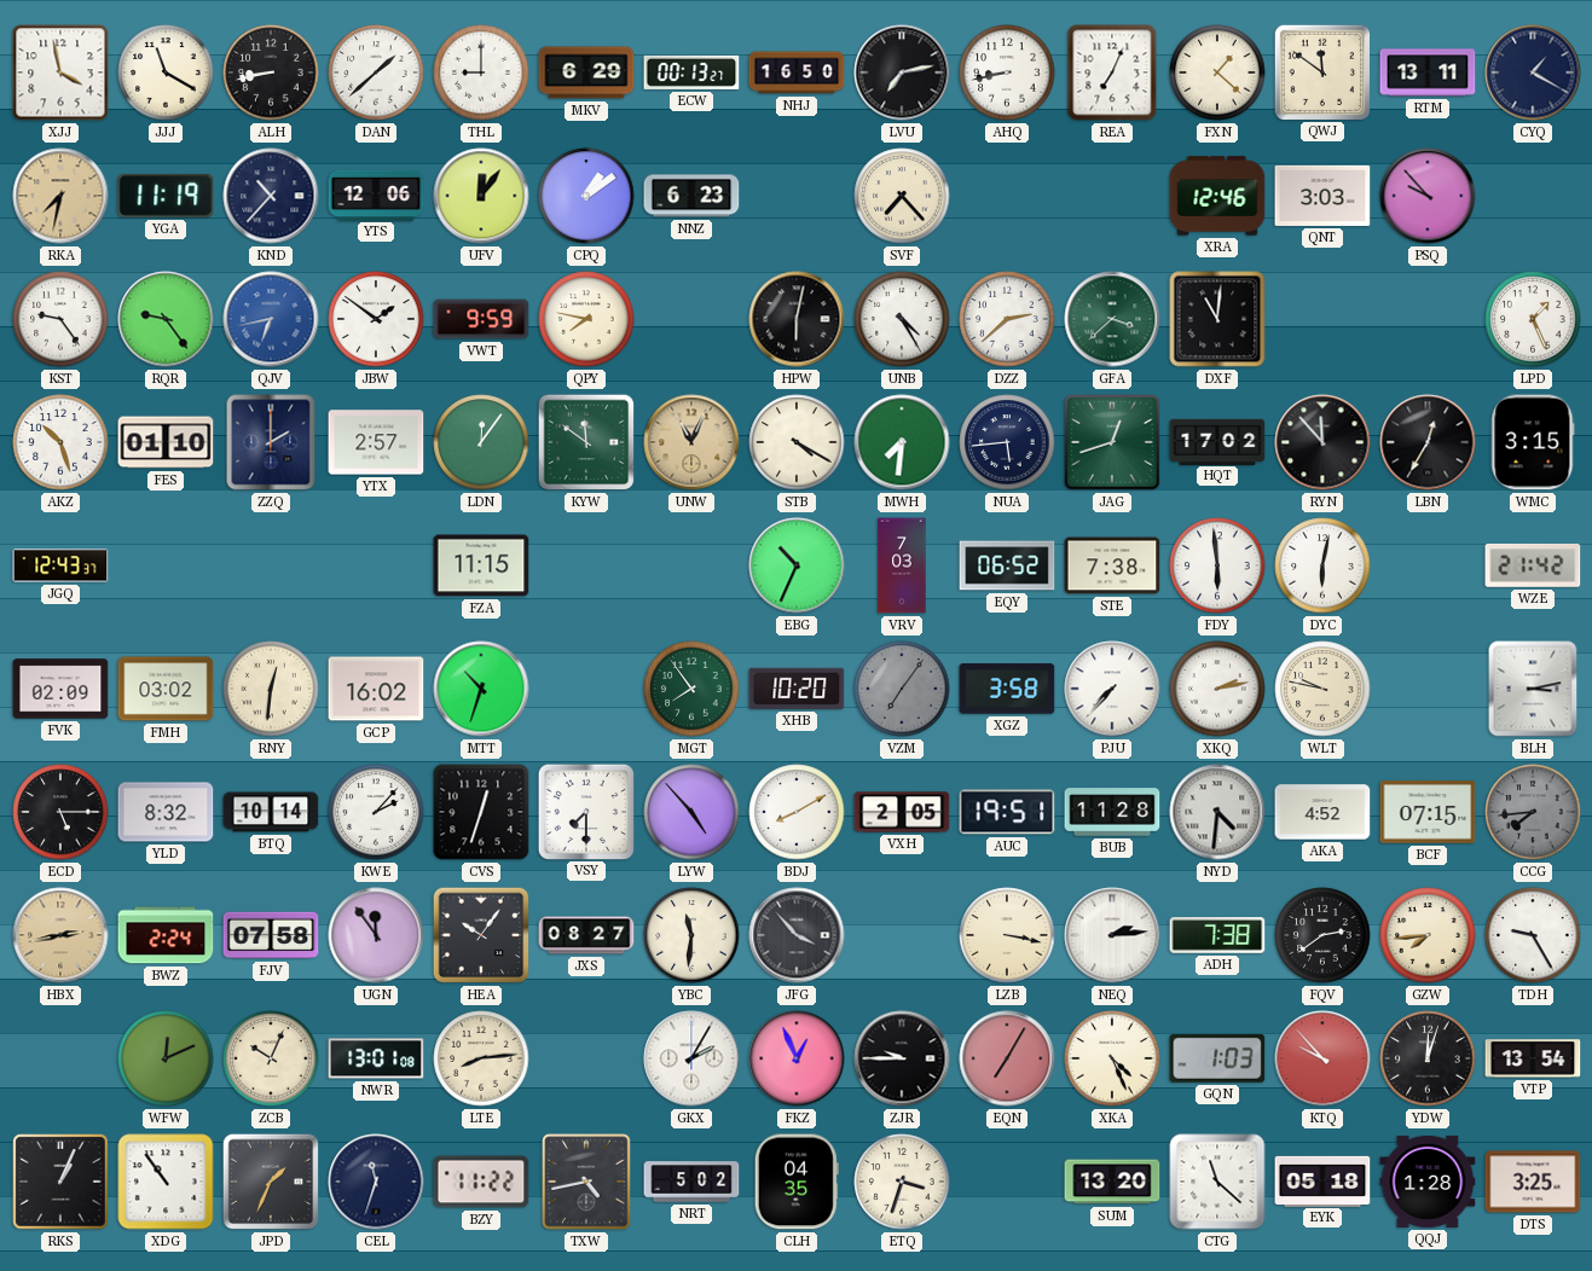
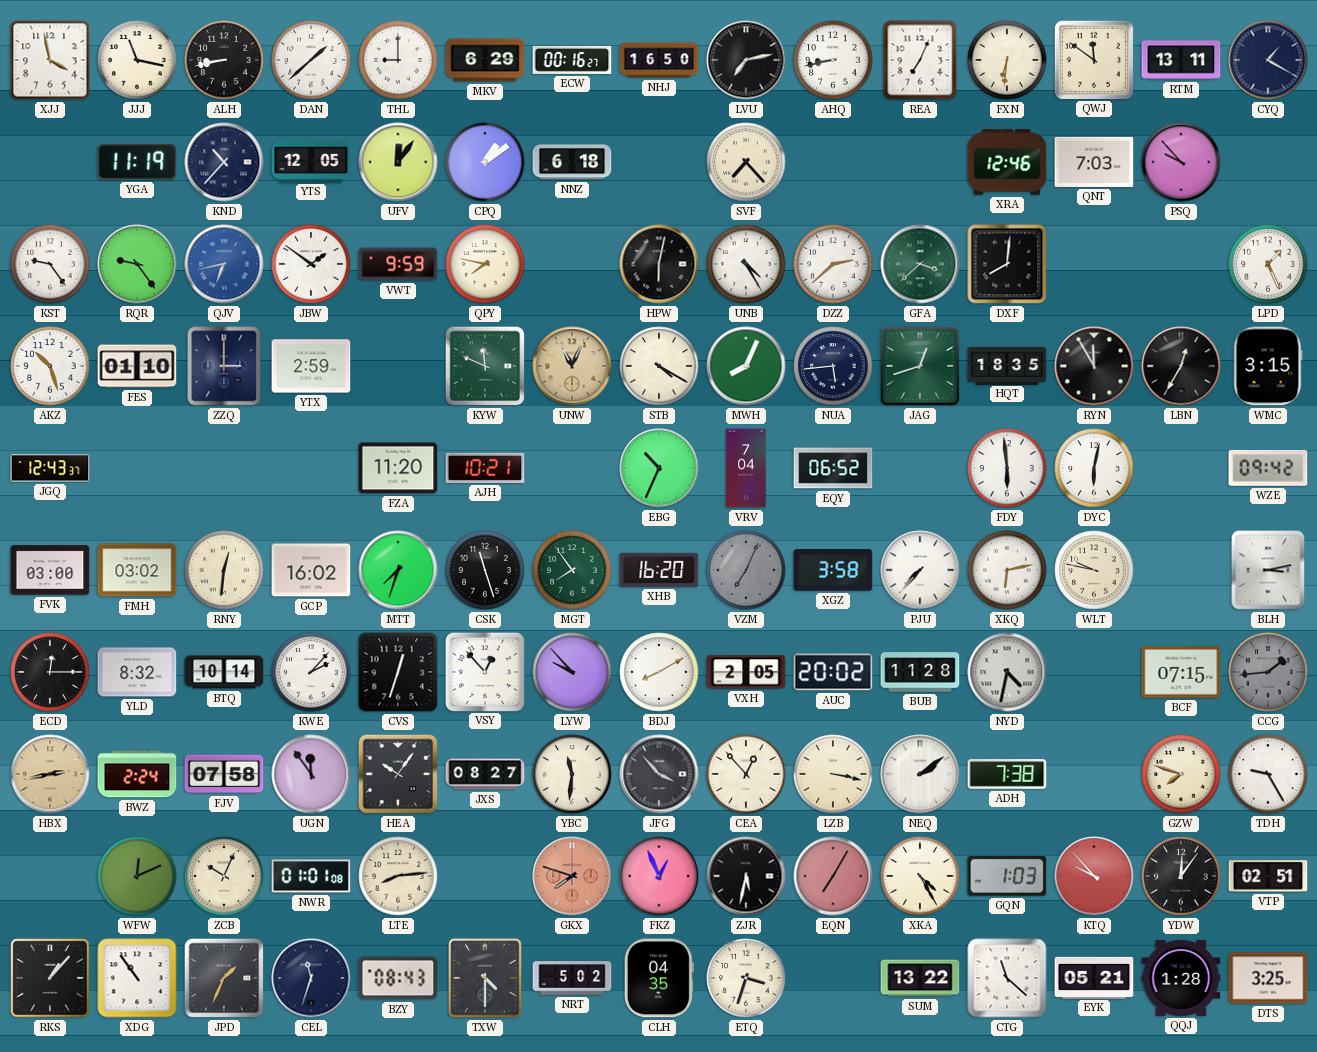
JJJ: 11:20 -> 11:17
ECW: 00:13 -> 00:16
FXN: 1:22 -> 6:31
RKA: 7:32 -> none
YTS: 12:06 -> 12:05
NNZ: 6:23 -> 6:18
QNT: 3:03 -> 7:03
DXF: 11:01 -> 8:01
ZZQ: 2:00 -> 3:00
YTX: 2:57 -> 2:59
LDN: 12:06 -> none
KYW: 11:51 -> 11:49
MWH: 7:31 -> 8:04
HQT: 17:02 -> 18:35
RYN: 11:53 -> 11:55
FZA: 11:15 -> 11:20
AJH: none -> 10:21
VRV: 7:03 -> 7:04
STE: 7:38 -> none
WZE: 21:42 -> 09:42
FVK: 02:09 -> 03:00
MTT: 10:33 -> 7:33
CSK: none -> 11:27
XHB: 10:20 -> 16:20
VZM: 7:06 -> 7:04
XKQ: 2:13 -> 6:13
ECD: 5:15 -> 12:15
VSY: 7:30 -> 12:53
LYW: 4:53 -> 9:53
AUC: 19:51 -> 20:02
NYD: 4:31 -> 4:32
AKA: 4:52 -> none
CCG: 7:44 -> 1:44
CEA: none -> 12:53
NEQ: 2:14 -> 2:09
FQV: 2:39 -> none
GZW: 7:44 -> 7:48
NWR: 13:01 -> 01:01
GKX: 2:05 -> 7:48
GKX dial: white -> salmon
ZJR: 9:45 -> 5:32
XKA: 4:26 -> 4:25
YDW: 12:03 -> 12:06
VTP: 13:54 -> 02:51
RKS: 1:04 -> 1:07
BZY: 11:22 -> 08:43
TXW: 4:43 -> 4:30
SUM: 13:20 -> 13:22
EYK: 05:18 -> 05:21
